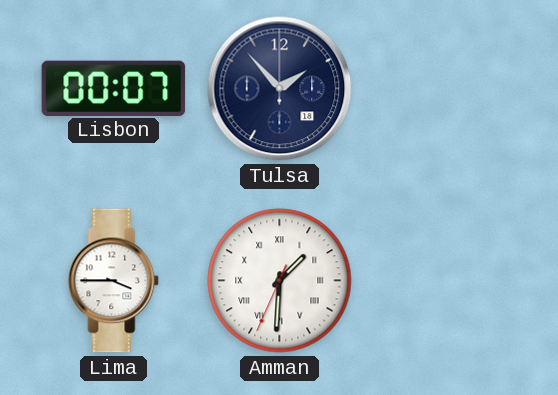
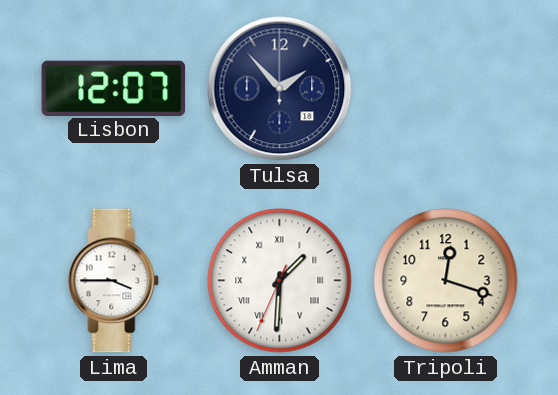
Lisbon: 00:07 -> 12:07
Tripoli: none -> 12:18
